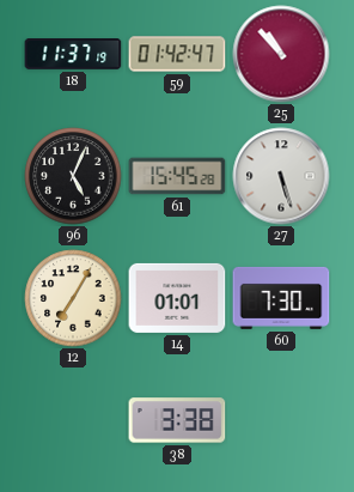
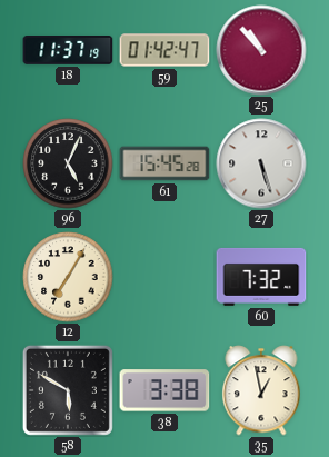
14: 01:01 -> none
60: 7:30 -> 7:32
58: none -> 5:50
35: none -> 12:58
